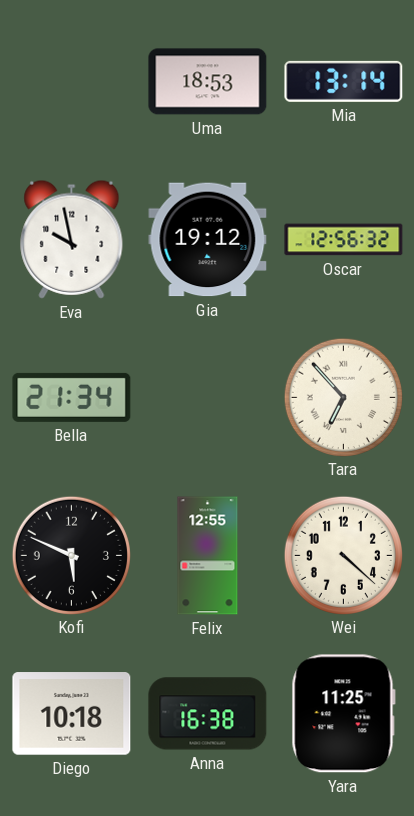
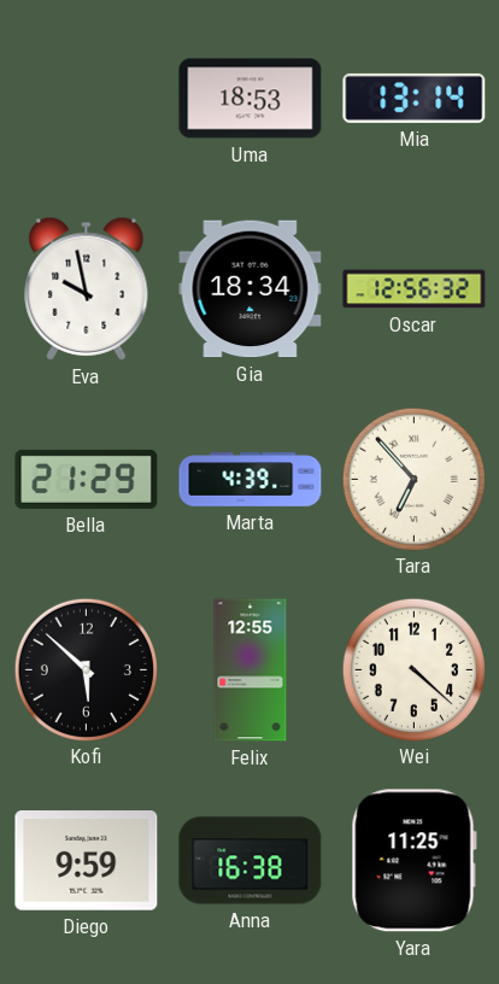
Gia: 19:12 -> 18:34
Bella: 21:34 -> 21:29
Marta: none -> 4:39
Kofi: 5:49 -> 5:52
Diego: 10:18 -> 9:59
